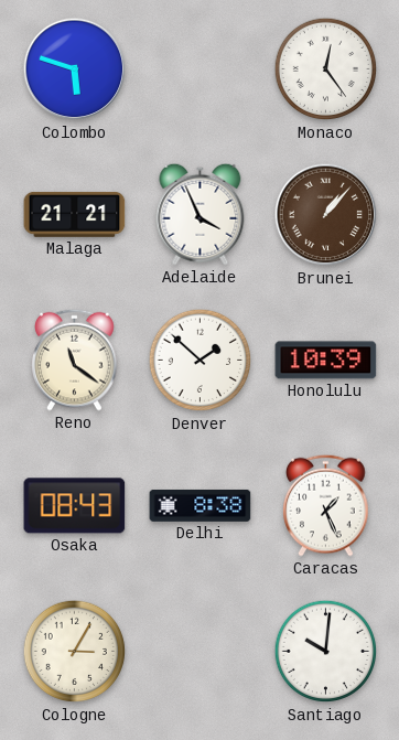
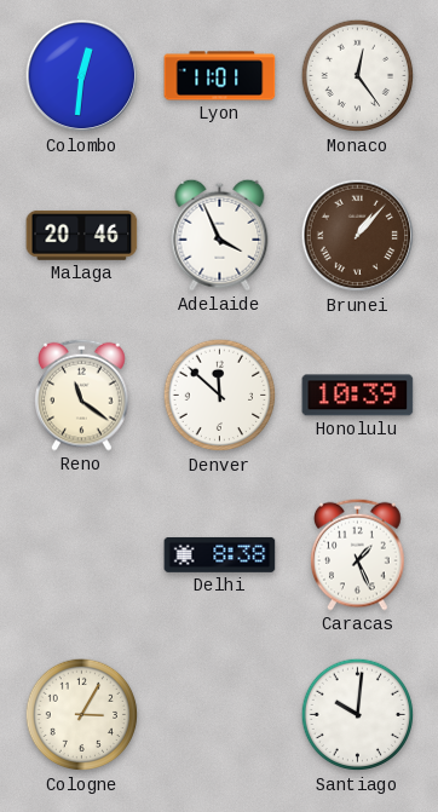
Colombo: 5:48 -> 12:31
Lyon: none -> 11:01
Malaga: 21:21 -> 20:46
Denver: 1:52 -> 11:52
Osaka: 08:43 -> none
